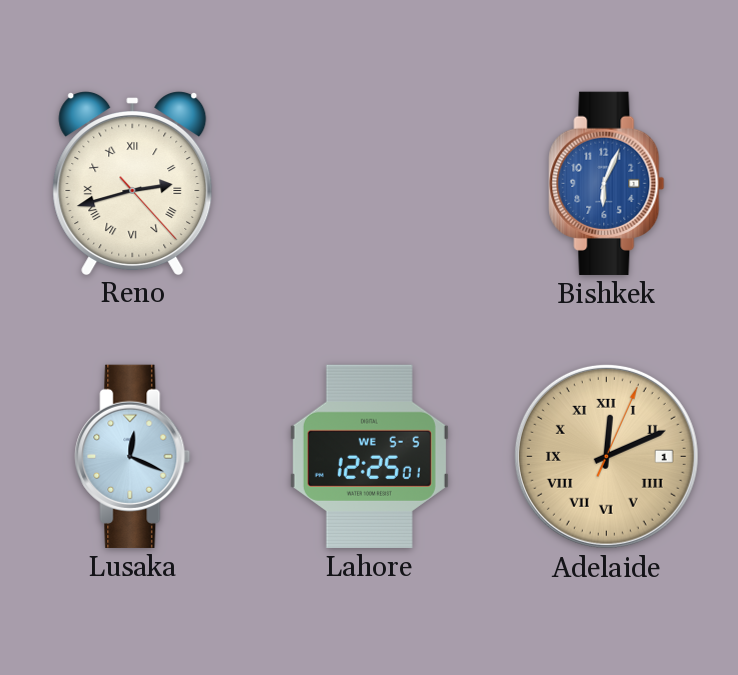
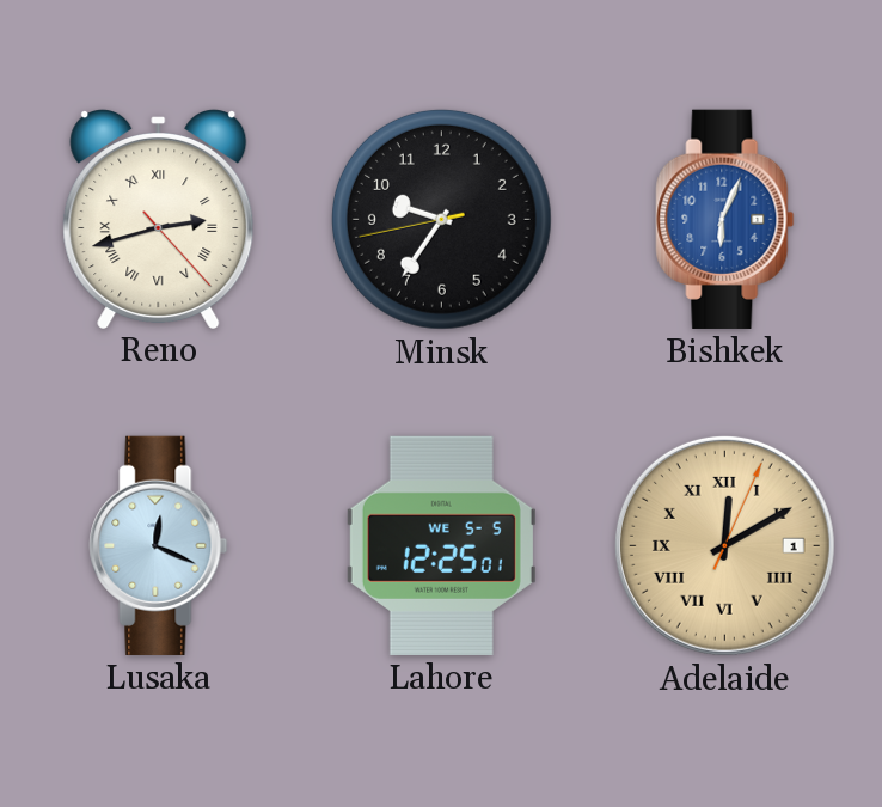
Minsk: none -> 9:35
Adelaide: 12:11 -> 12:10
